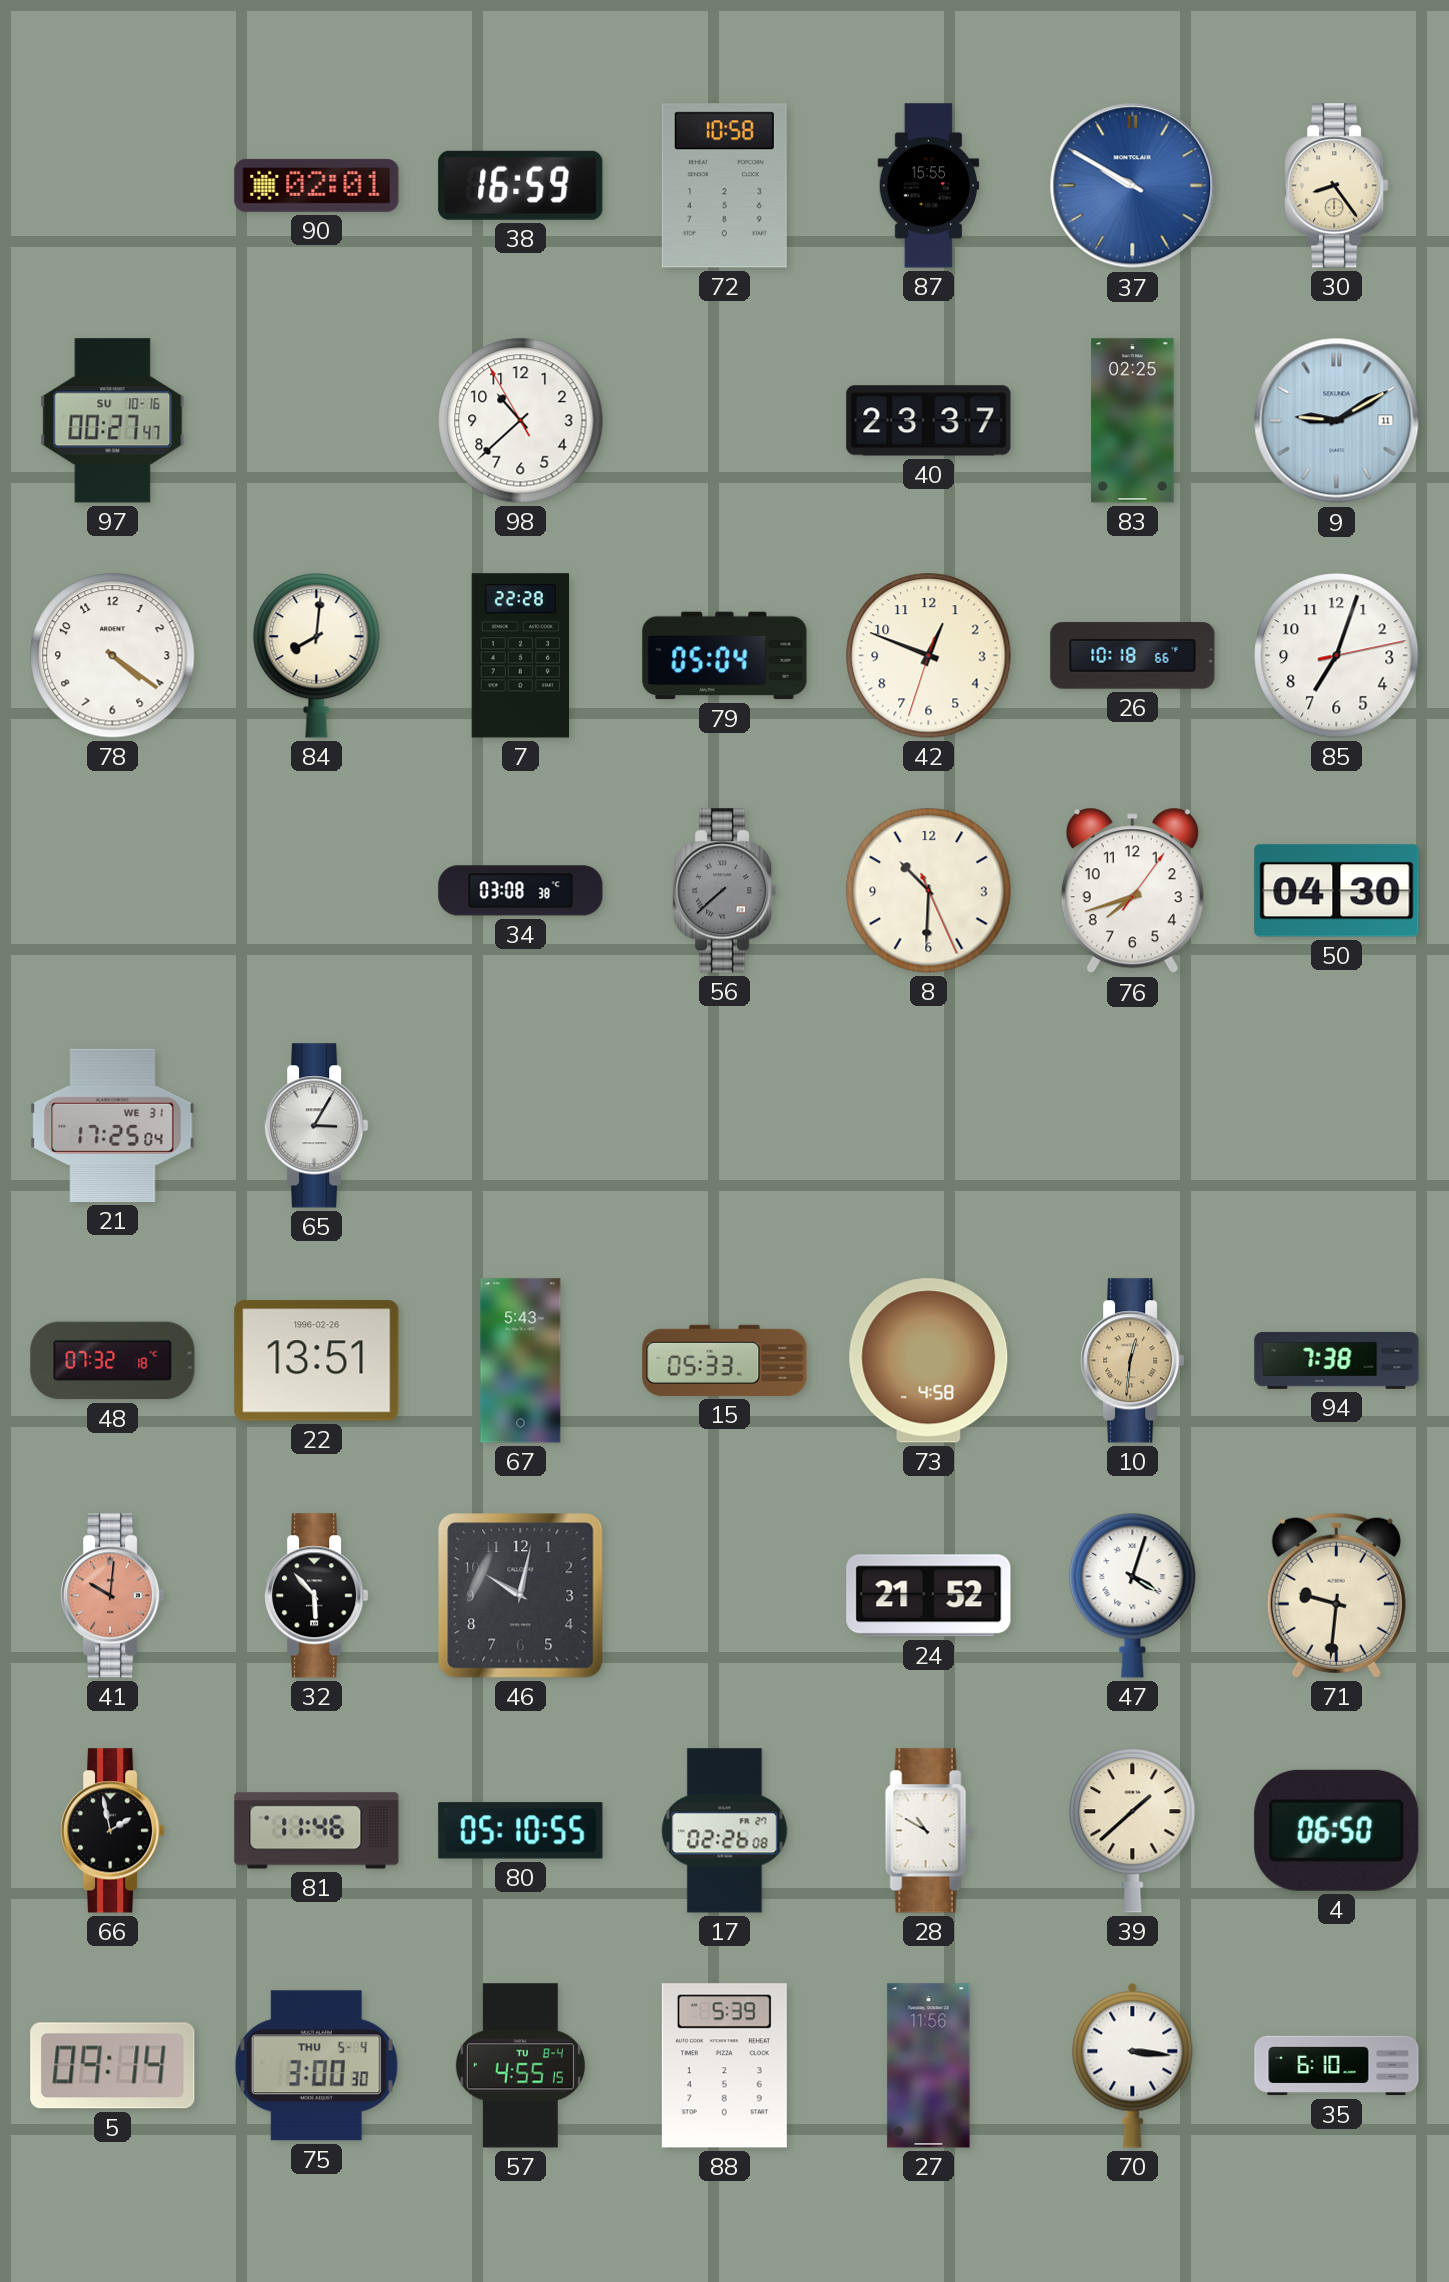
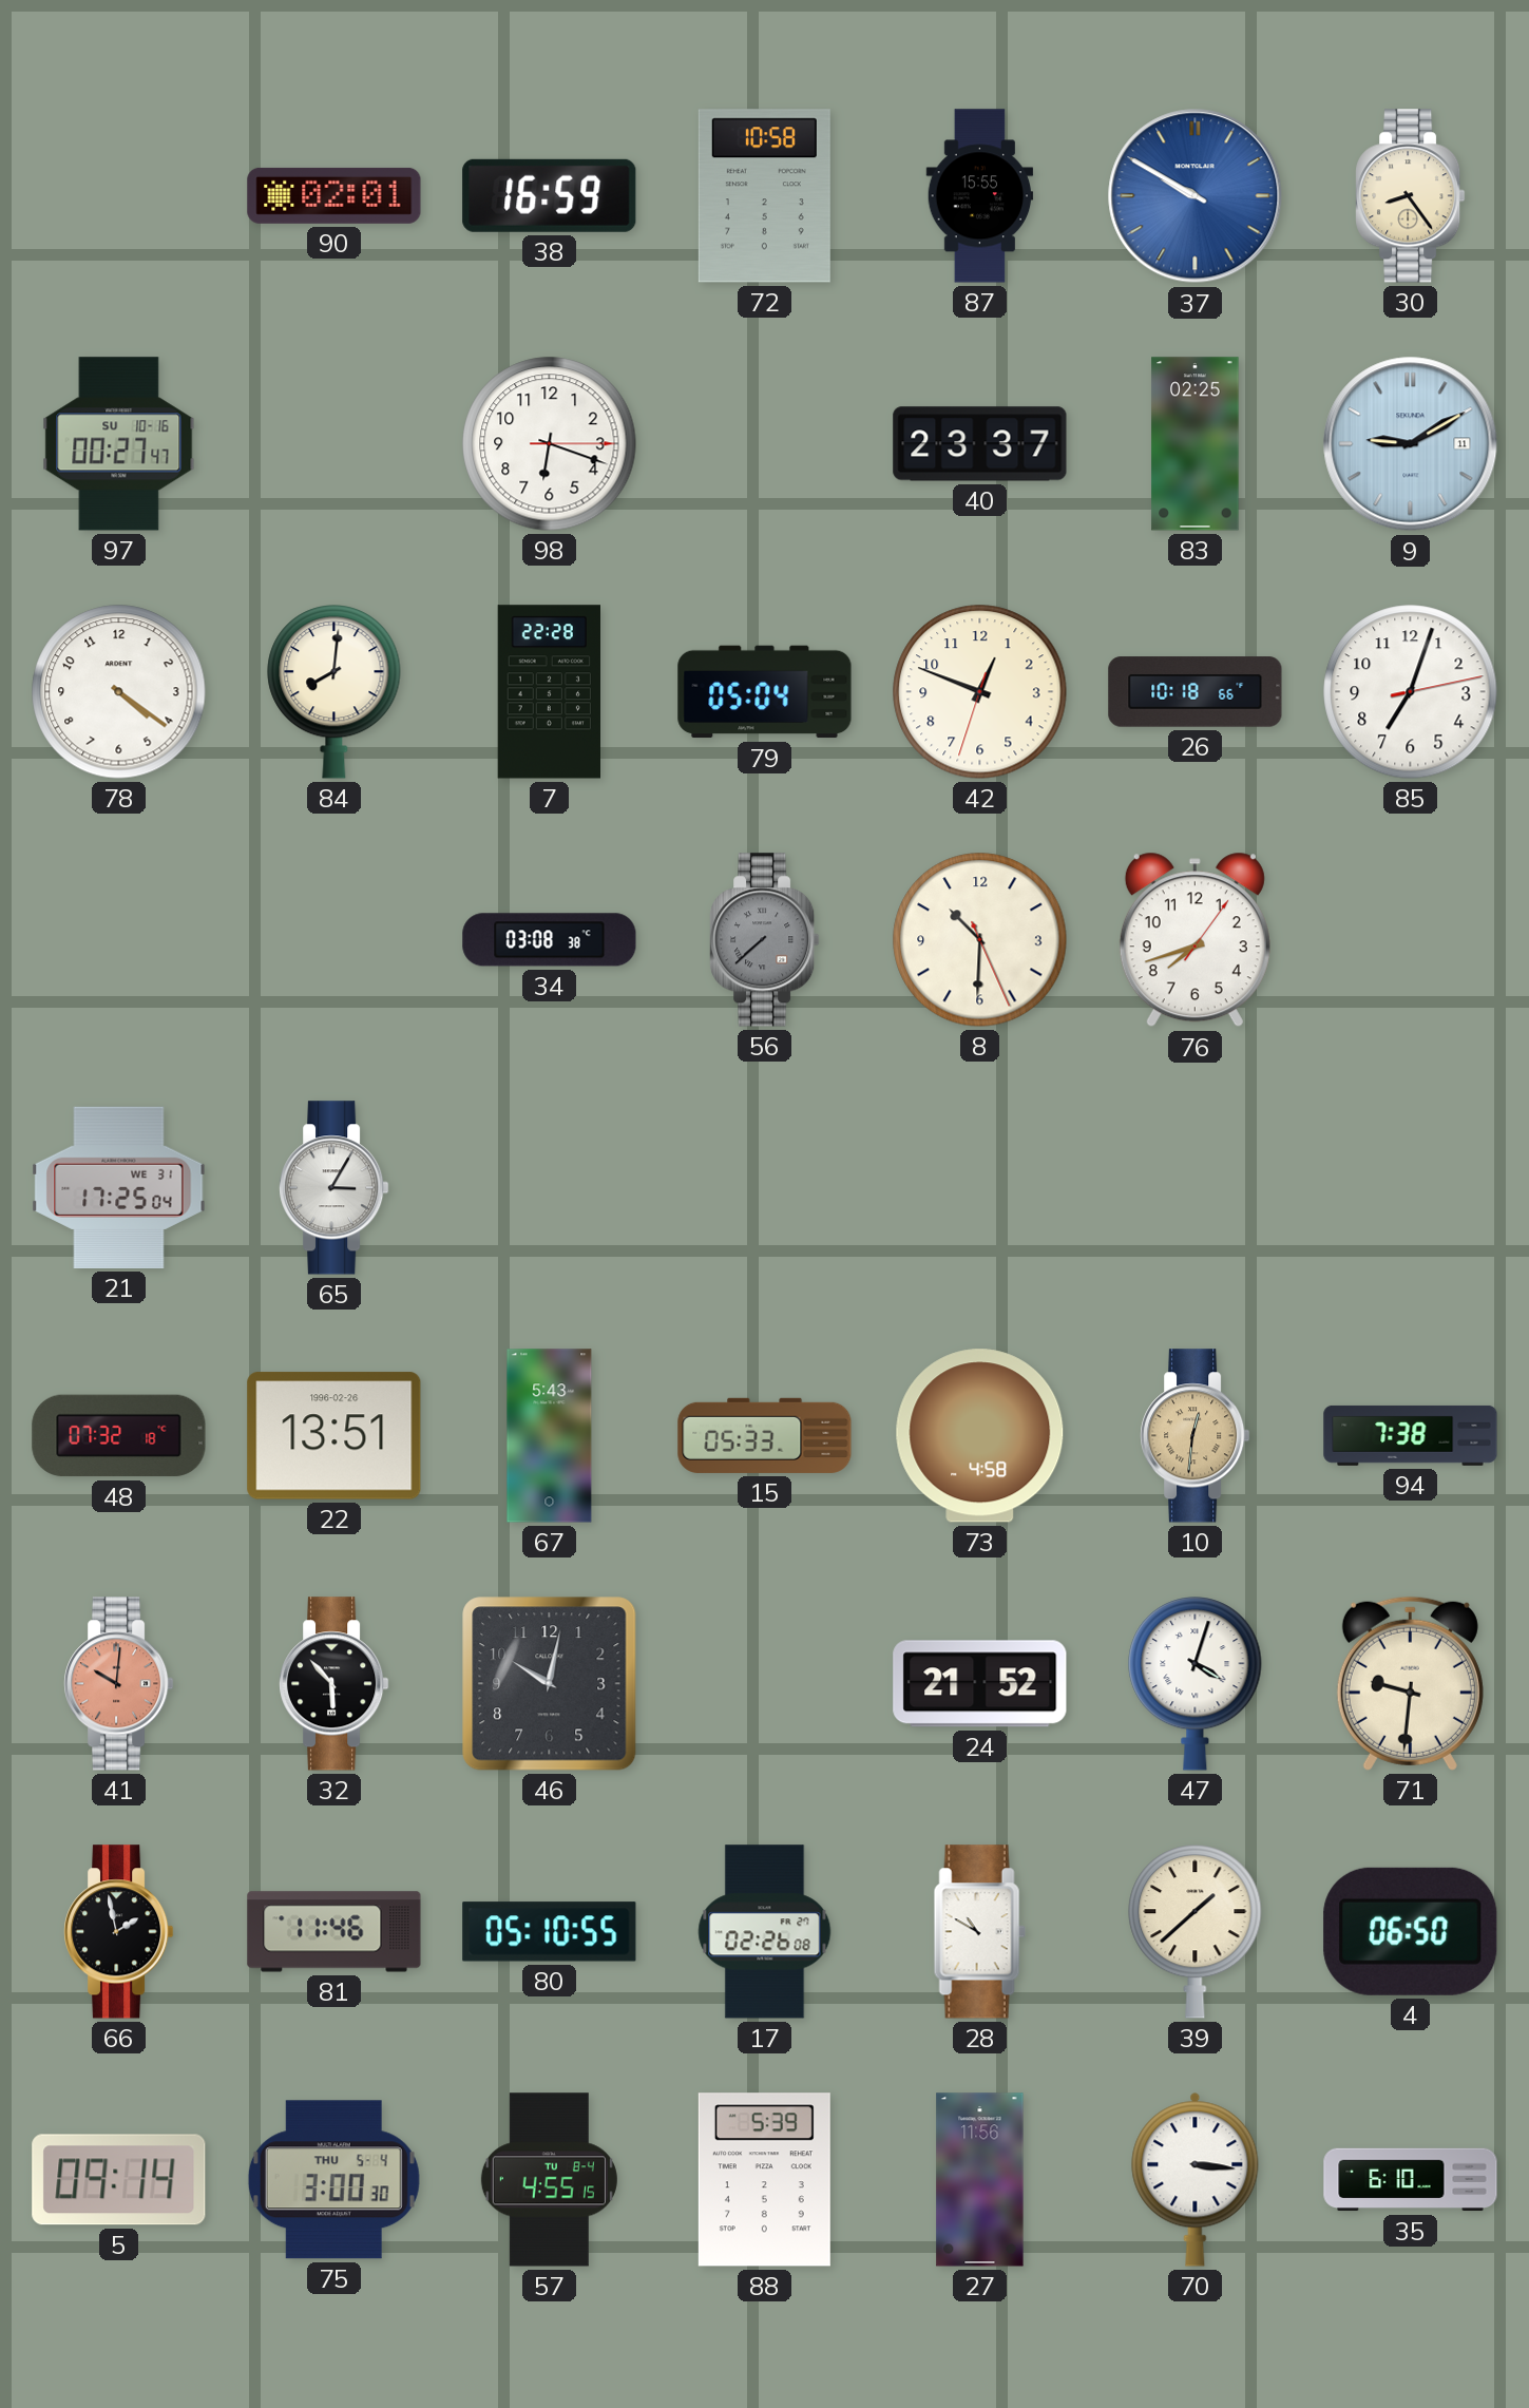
98: 10:37 -> 6:18
50: 04:30 -> none
